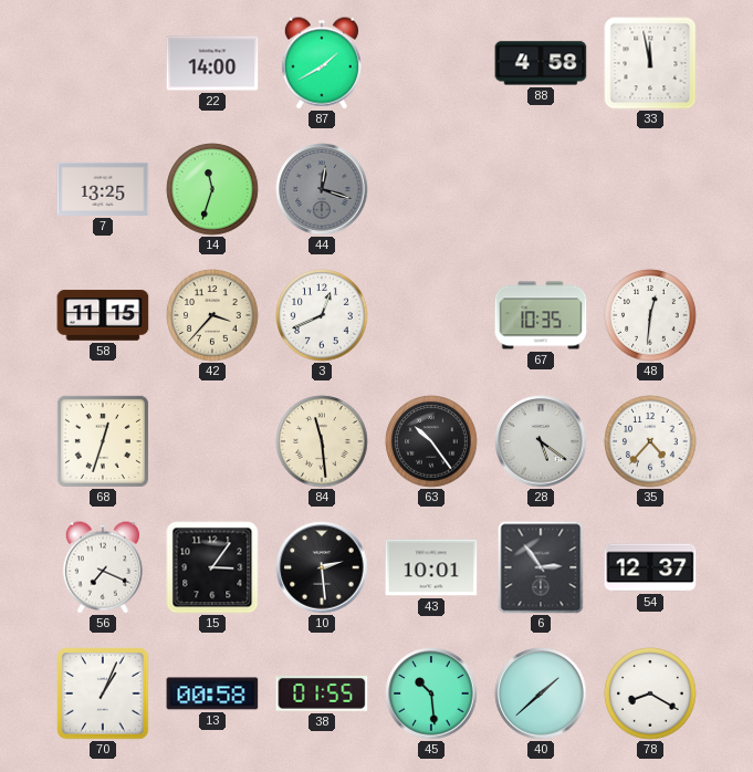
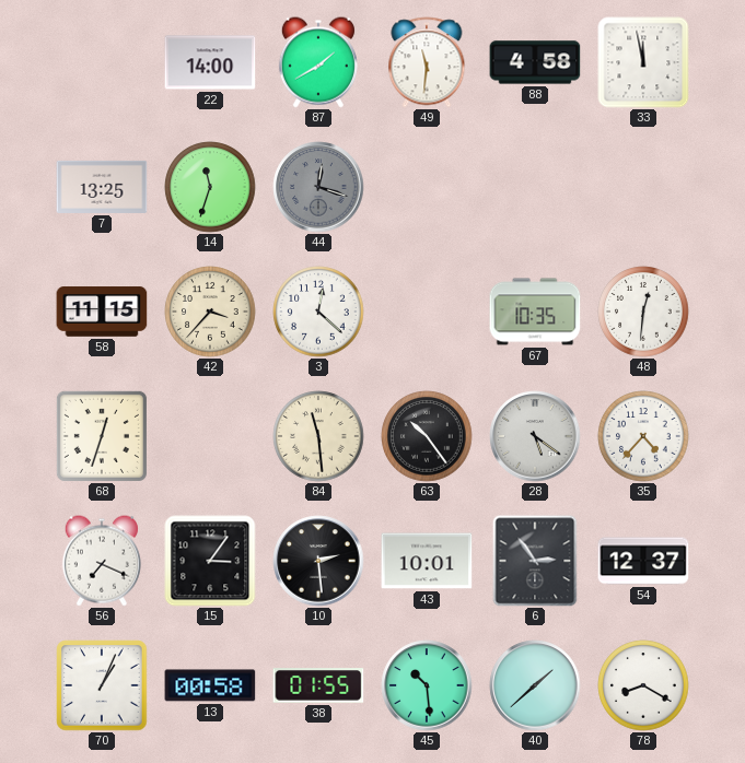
49: none -> 11:31
3: 12:41 -> 12:22
